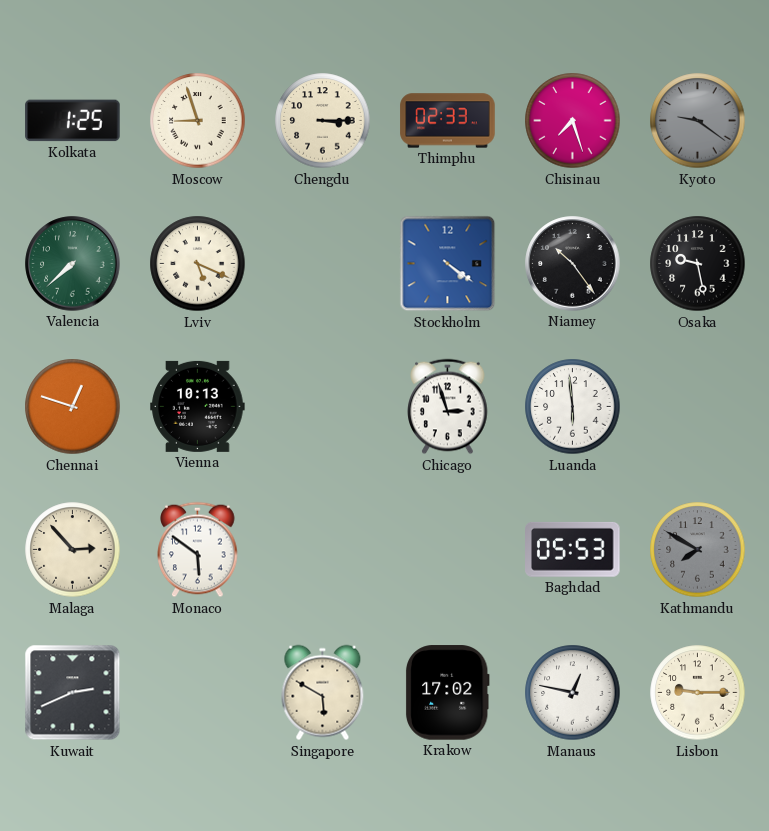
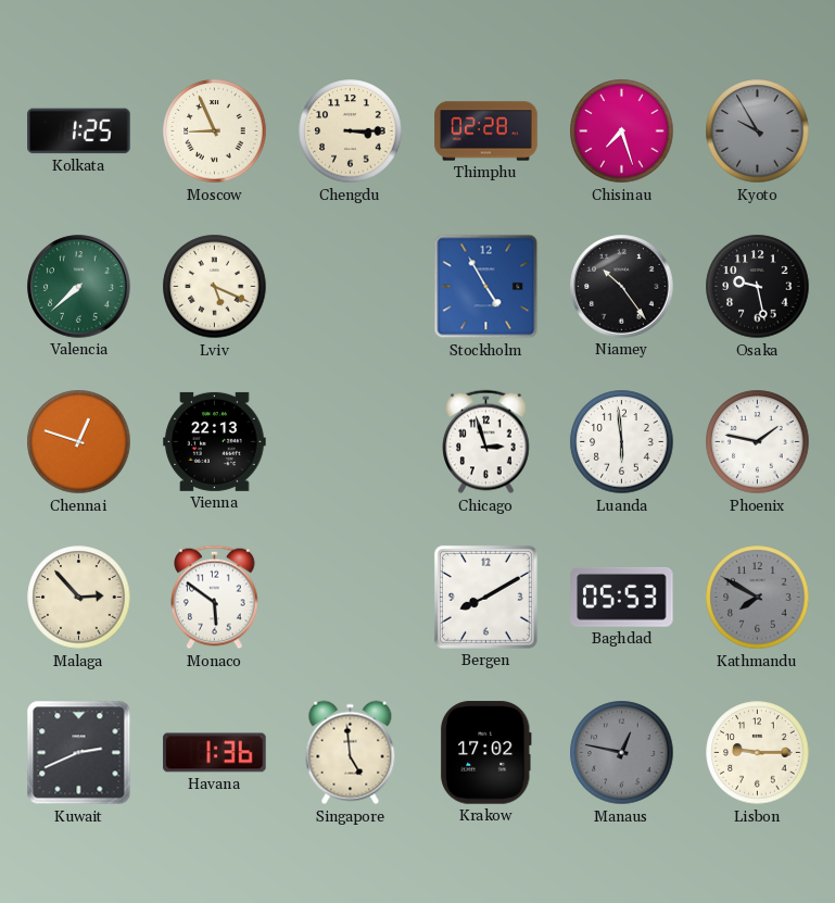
Moscow: 8:57 -> 8:56
Thimphu: 02:33 -> 02:28
Kyoto: 9:21 -> 9:55
Stockholm: 4:21 -> 4:55
Vienna: 10:13 -> 22:13
Phoenix: none -> 1:47
Bergen: none -> 8:10
Havana: none -> 1:36
Singapore: 5:50 -> 4:59
Manaus dial: white -> grey
